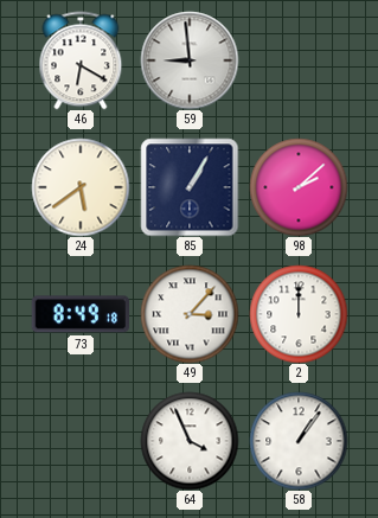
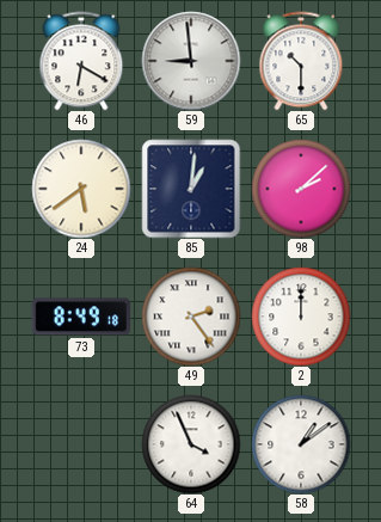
65: none -> 10:30
85: 1:05 -> 1:01
49: 3:07 -> 2:24
58: 1:06 -> 1:09
